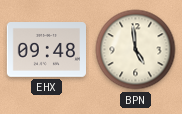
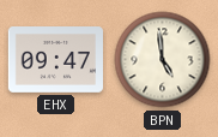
EHX: 09:48 -> 09:47
